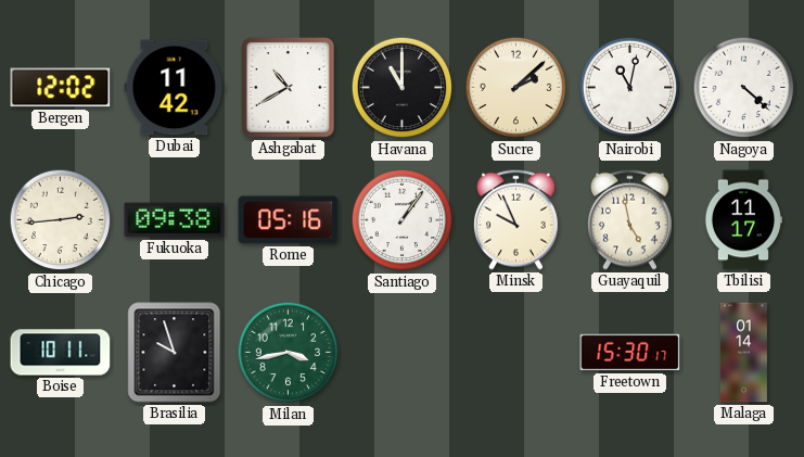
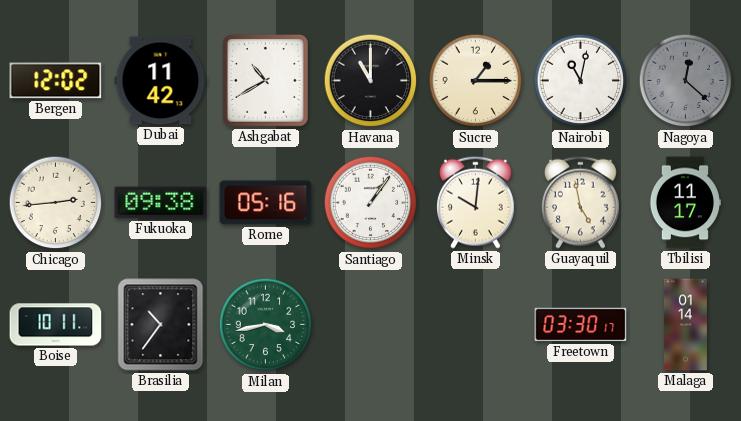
Sucre: 2:08 -> 1:15
Nagoya: 4:22 -> 12:22
Nagoya dial: white -> grey
Minsk: 9:56 -> 10:01
Brasilia: 9:57 -> 10:36
Freetown: 15:30 -> 03:30
